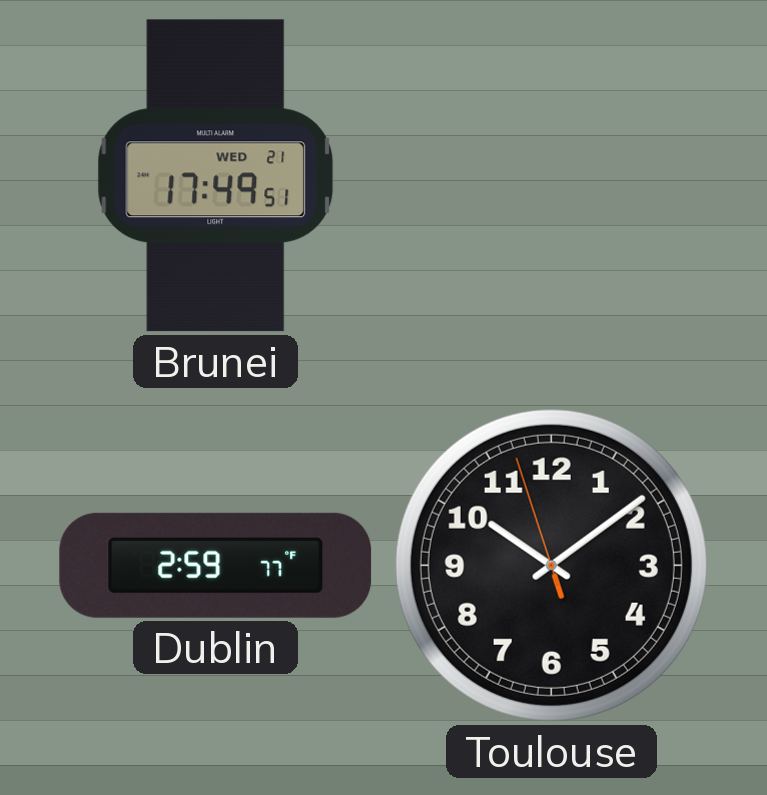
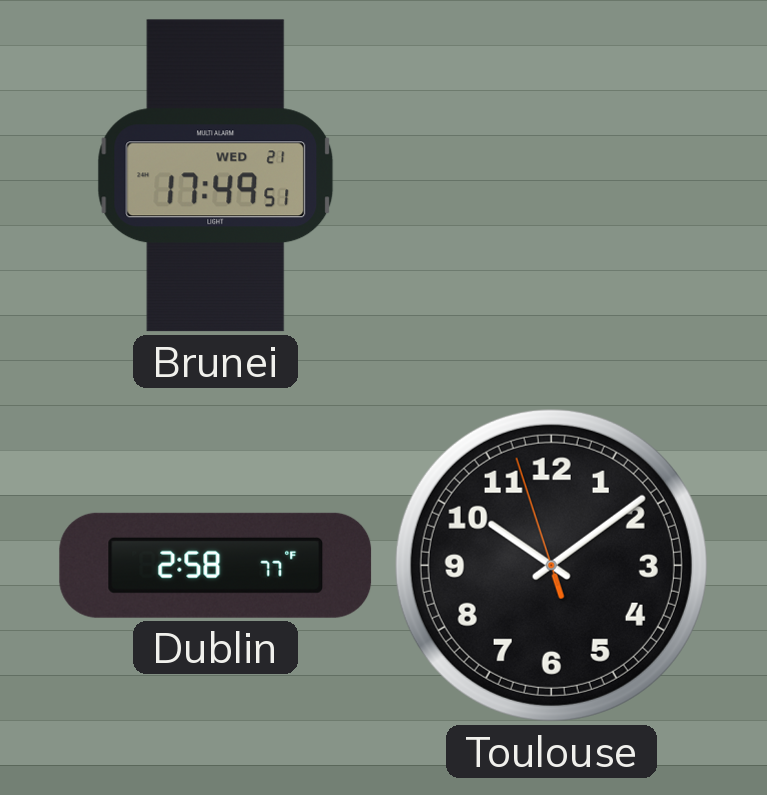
Dublin: 2:59 -> 2:58
